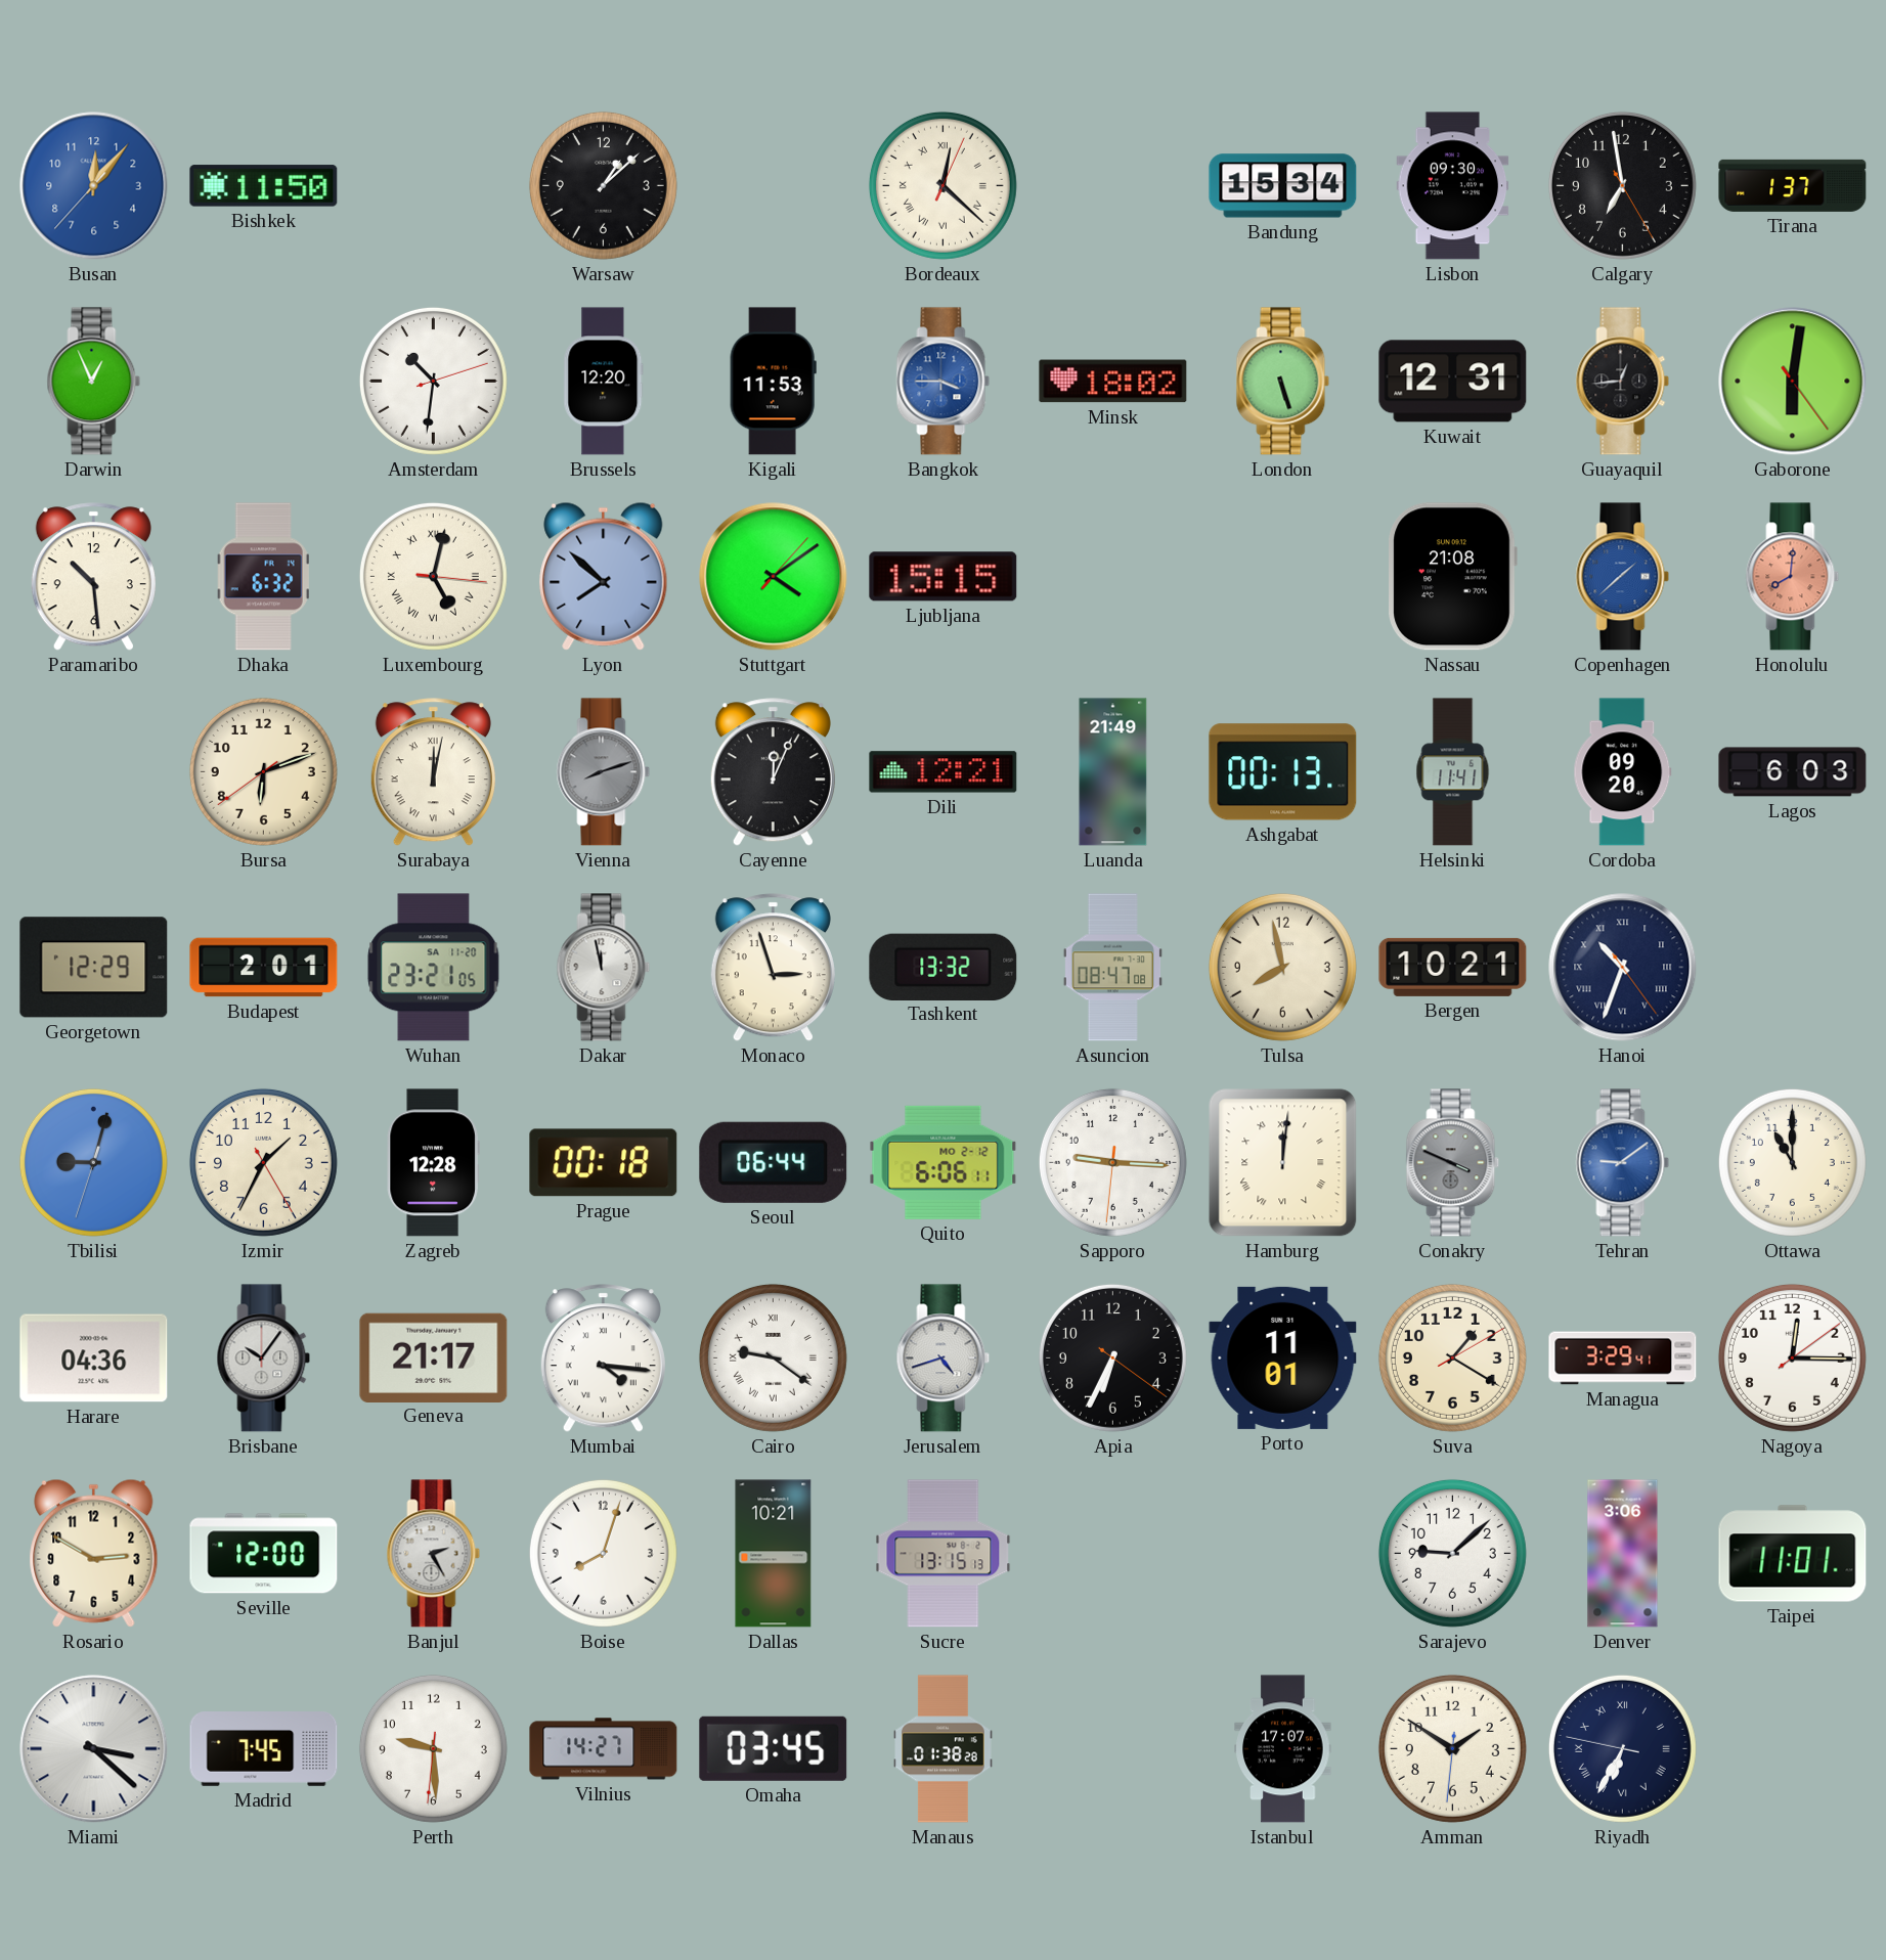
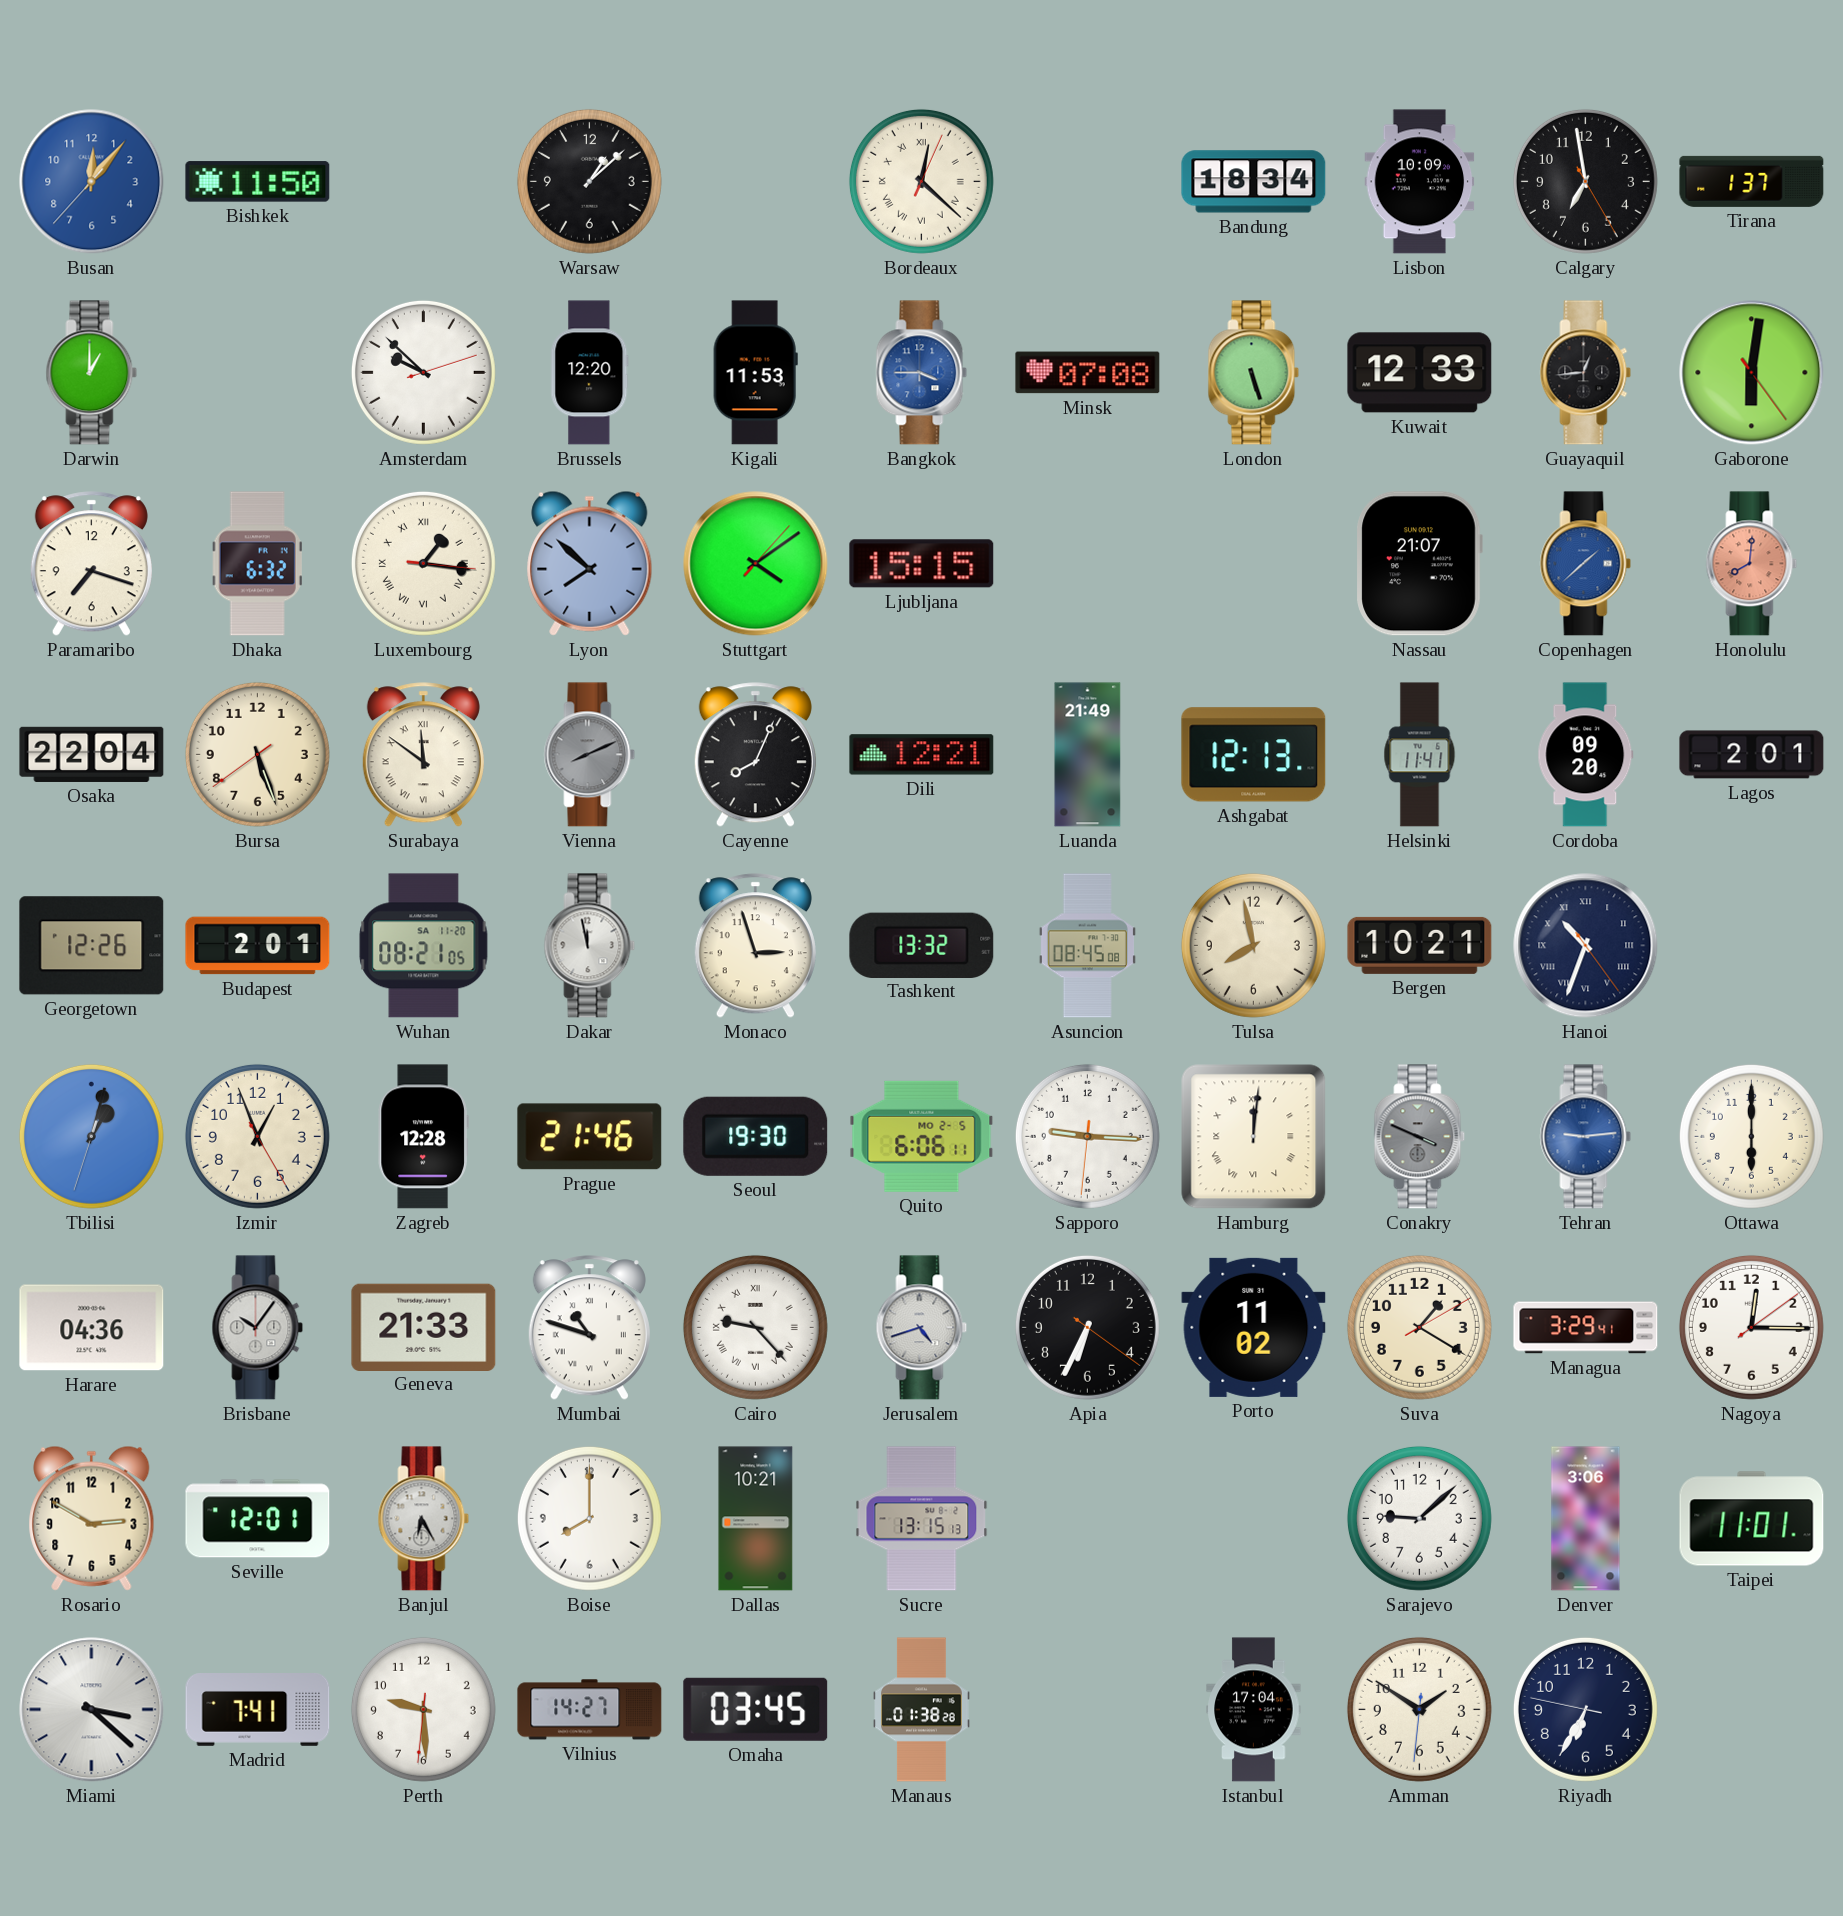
Bandung: 15:34 -> 18:34
Lisbon: 09:30 -> 10:09
Darwin: 12:56 -> 1:00
Amsterdam: 10:31 -> 9:52
Minsk: 18:02 -> 07:08
Kuwait: 12:31 -> 12:33
Paramaribo: 10:29 -> 7:18
Luxembourg: 5:02 -> 1:16
Nassau: 21:08 -> 21:07
Osaka: none -> 22:04
Bursa: 6:11 -> 5:26
Surabaya: 12:02 -> 11:51
Vienna: 8:12 -> 8:11
Cayenne: 12:04 -> 8:04
Ashgabat: 00:13 -> 12:13
Lagos: 6:03 -> 2:01
Georgetown: 12:29 -> 12:26
Wuhan: 23:21 -> 08:21
Asuncion: 08:47 -> 08:45
Tbilisi: 9:02 -> 1:02
Izmir: 1:34 -> 12:56
Prague: 00:18 -> 21:46
Seoul: 06:44 -> 19:30
Quito date: MO 2-12 -> MO 2-5
Tehran: 9:09 -> 9:14
Ottawa: 11:00 -> 6:00
Geneva: 21:17 -> 21:33
Mumbai: 4:16 -> 10:48
Cairo: 9:21 -> 9:23
Porto: 11:01 -> 11:02
Seville: 12:00 -> 12:01
Banjul: 2:25 -> 6:25
Boise: 8:03 -> 8:00
Madrid: 7:45 -> 7:41
Istanbul: 17:07 -> 17:04
Riyadh numerals: Roman -> Arabic
